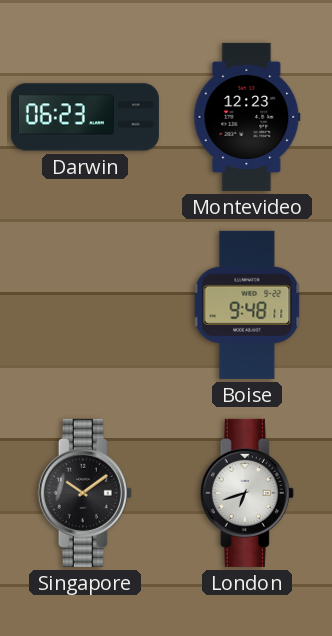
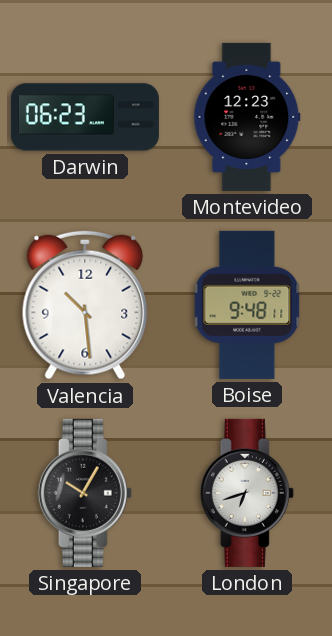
Valencia: none -> 10:29
Singapore: 10:09 -> 10:05
